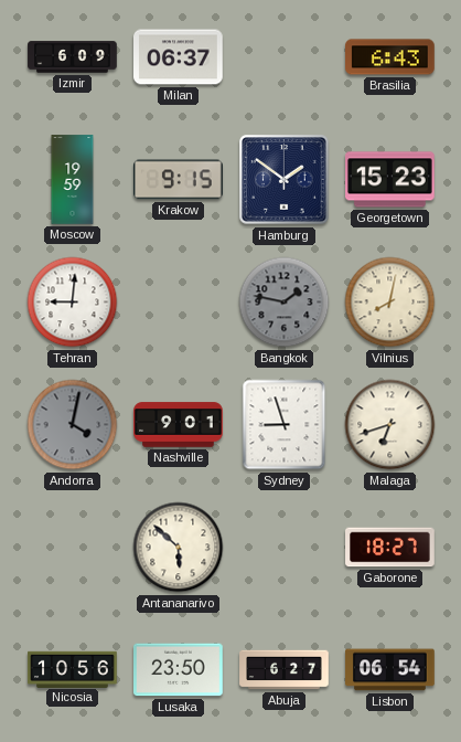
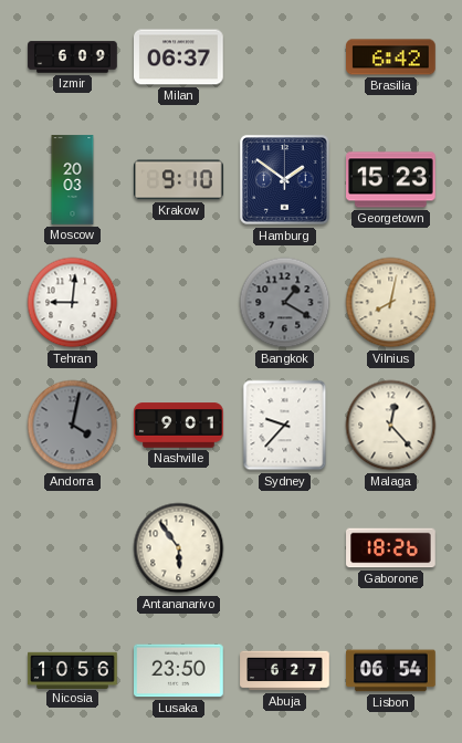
Brasilia: 6:43 -> 6:42
Moscow: 19:59 -> 20:03
Krakow: 9:15 -> 9:10
Bangkok: 1:47 -> 1:20
Sydney: 8:57 -> 9:37
Malaga: 6:42 -> 12:23
Antananarivo: 5:52 -> 5:54
Gaborone: 18:27 -> 18:26
